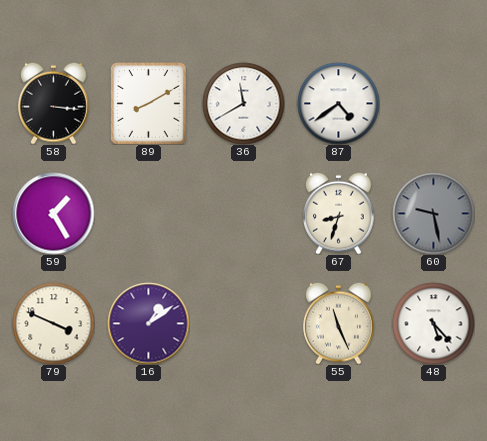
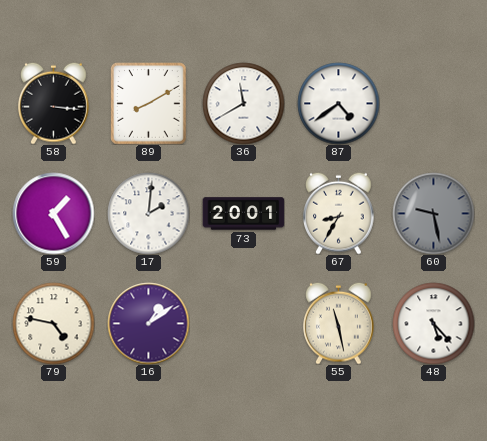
17: none -> 2:01
73: none -> 20:01
67: 8:33 -> 8:35
79: 3:49 -> 4:47
55: 11:26 -> 11:28
